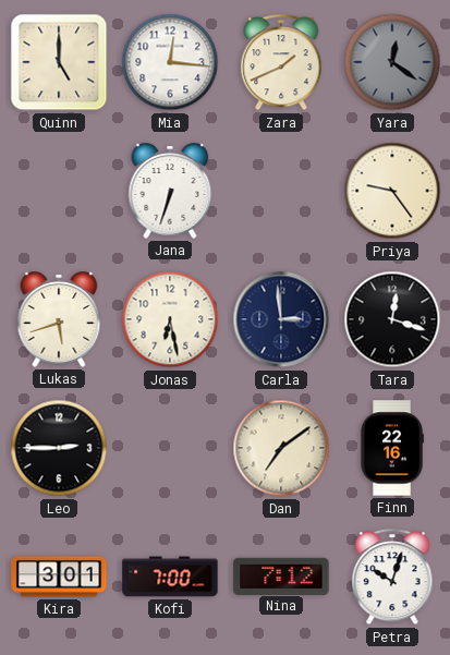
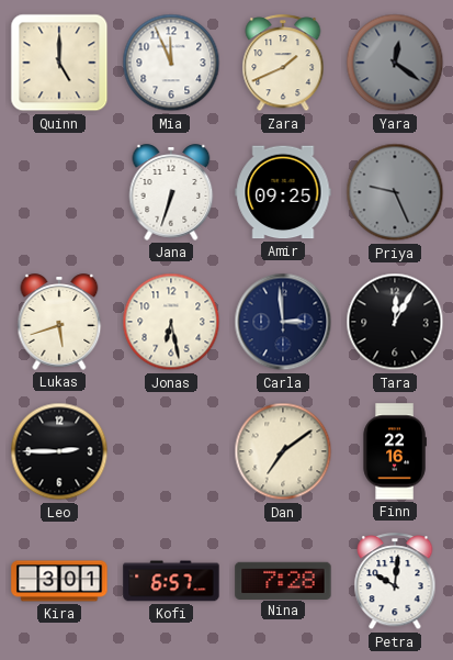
Mia: 12:16 -> 11:56
Amir: none -> 09:25
Priya: 9:24 -> 9:26
Priya dial: cream -> grey
Tara: 12:18 -> 12:05
Kofi: 7:00 -> 6:57
Nina: 7:12 -> 7:28
Petra: 10:03 -> 10:01
